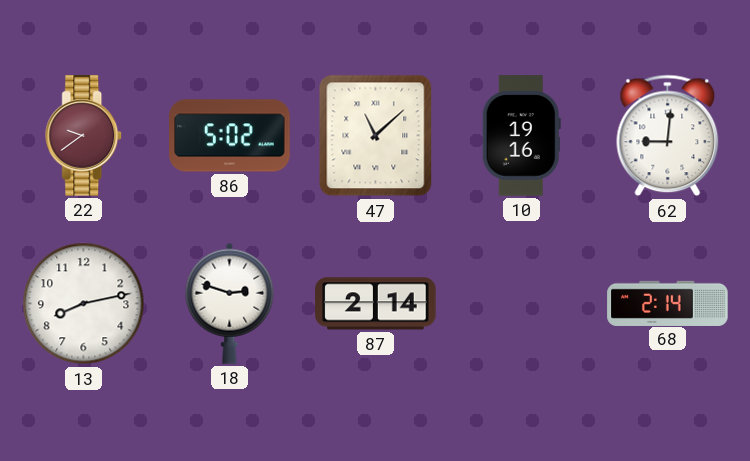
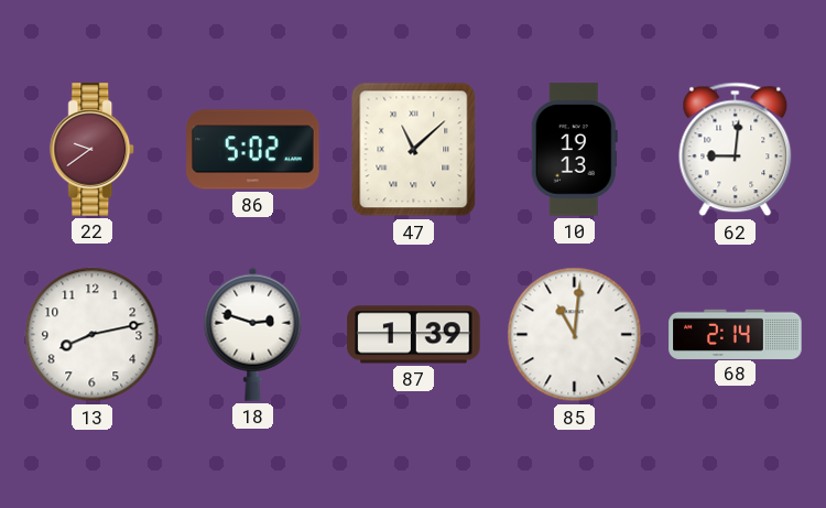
10: 19:16 -> 19:13
87: 2:14 -> 1:39
85: none -> 11:01
